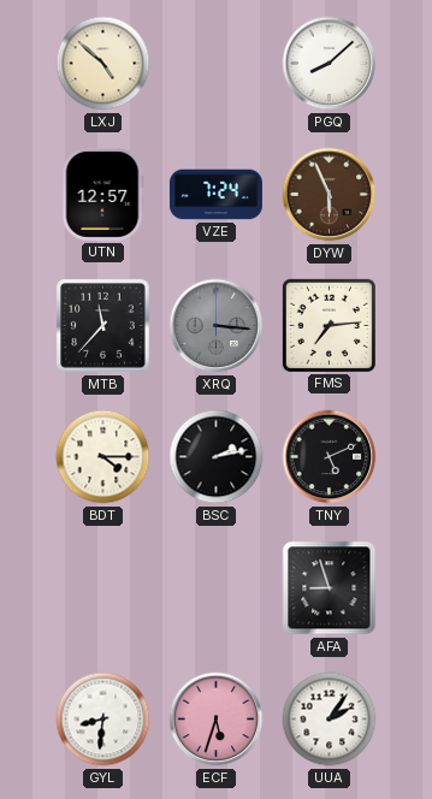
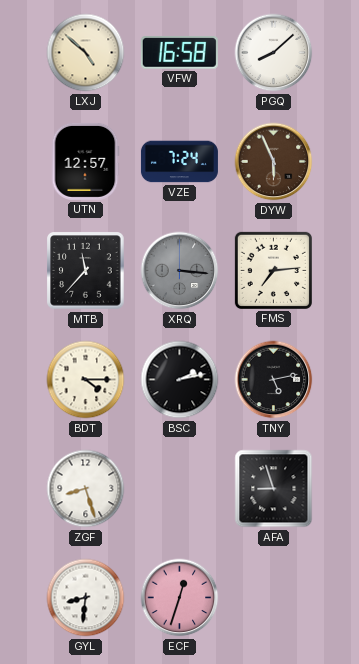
VFW: none -> 16:58
TNY: 5:11 -> 5:13
ZGF: none -> 8:27
ECF: 5:33 -> 12:33
UUA: 2:06 -> none
